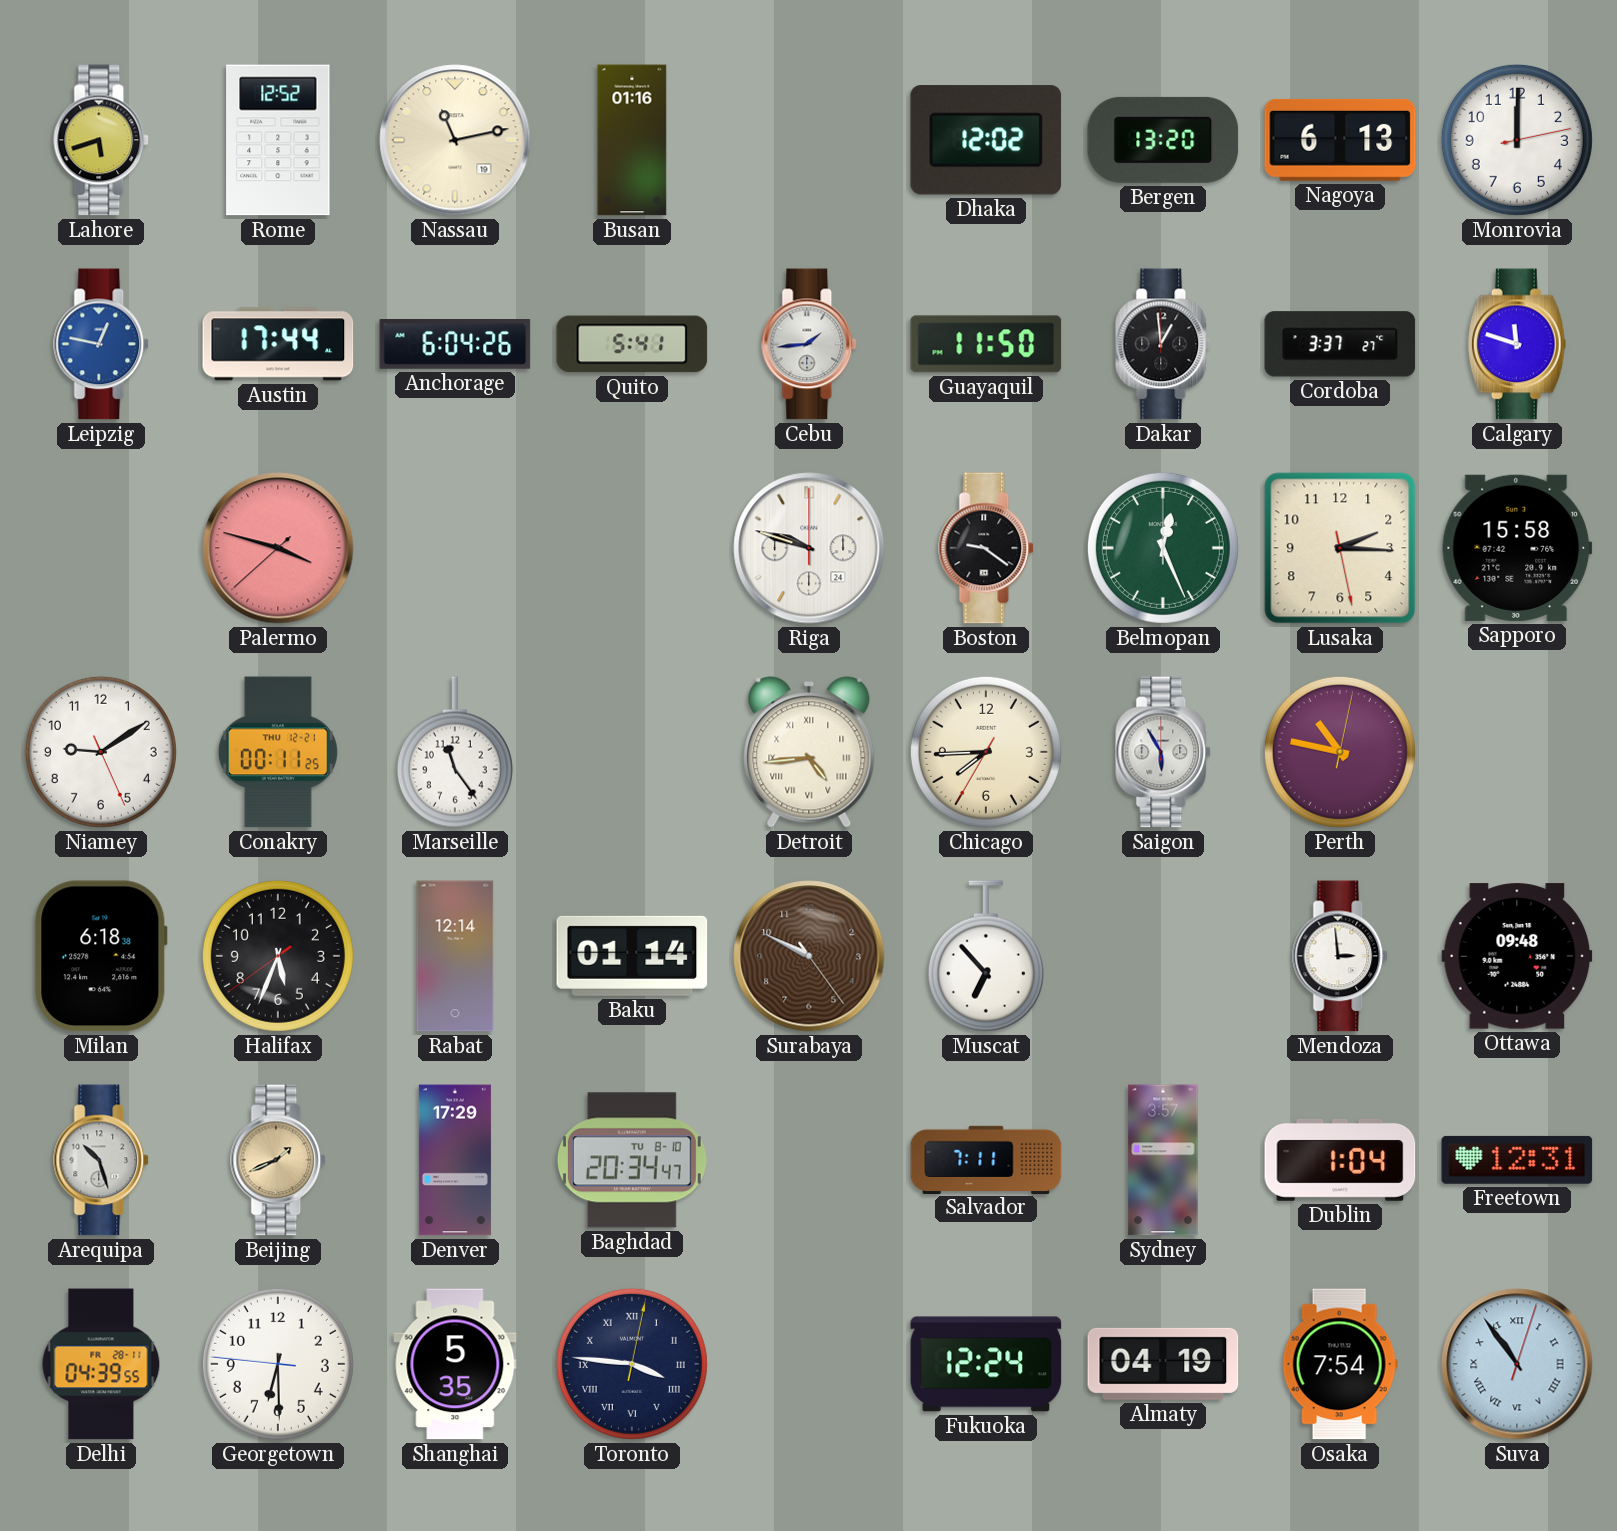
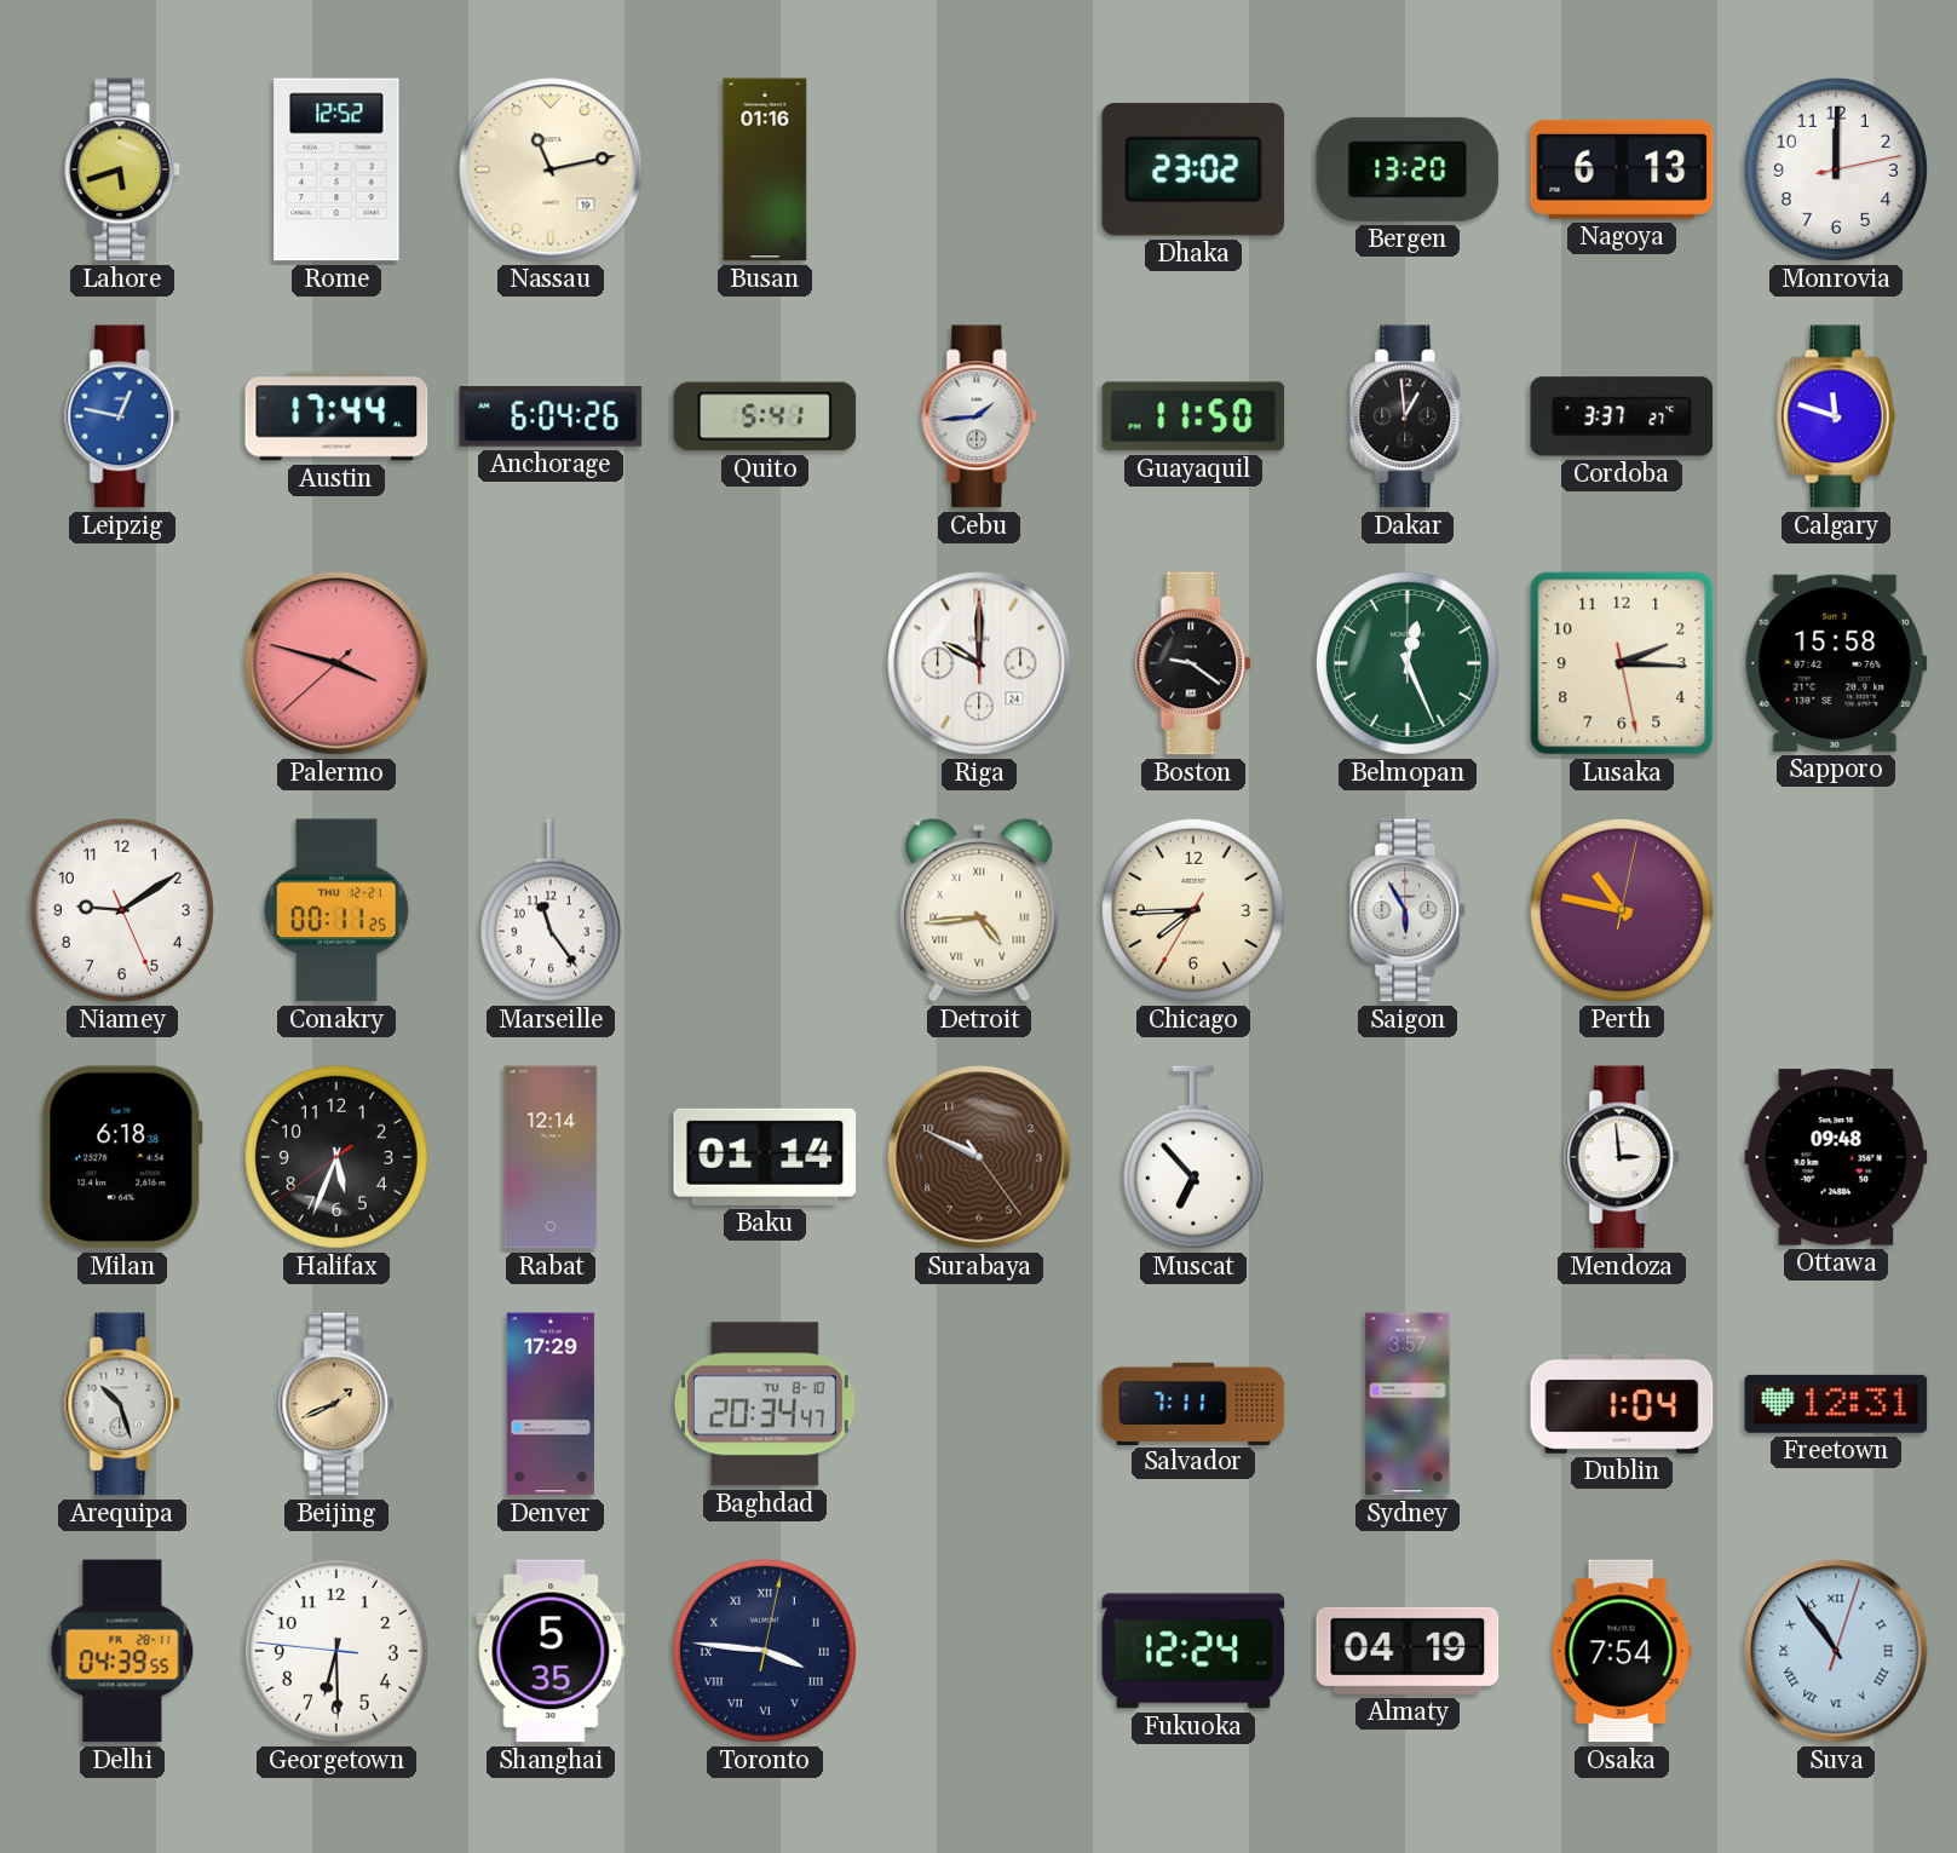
Dhaka: 12:02 -> 23:02
Riga: 9:48 -> 10:00
